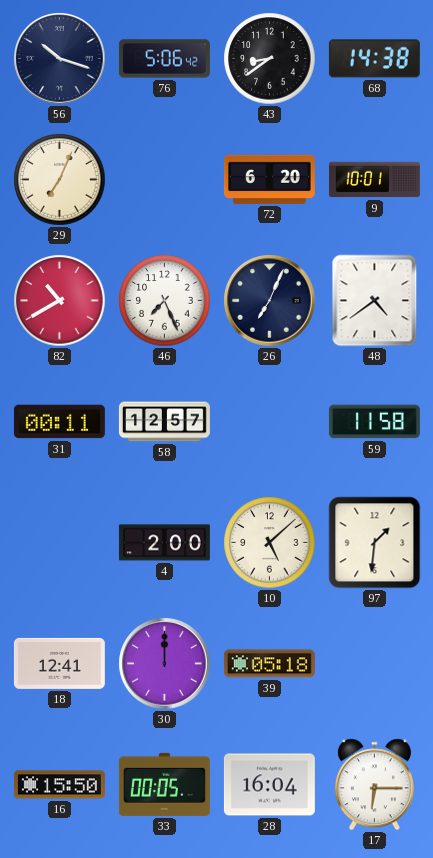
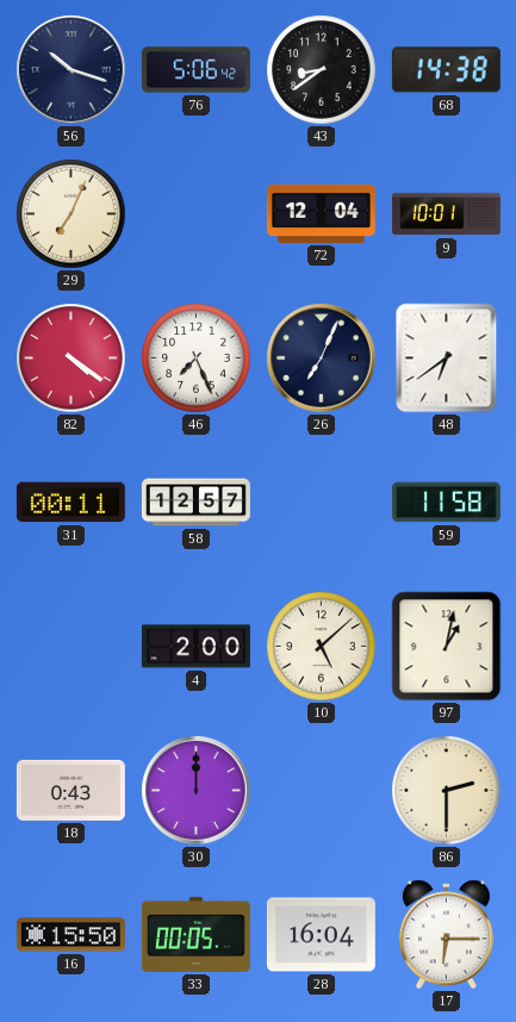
72: 6:20 -> 12:04
82: 10:40 -> 4:21
48: 4:39 -> 6:39
97: 1:31 -> 1:02
18: 12:41 -> 0:43
39: 05:18 -> none
86: none -> 2:30
